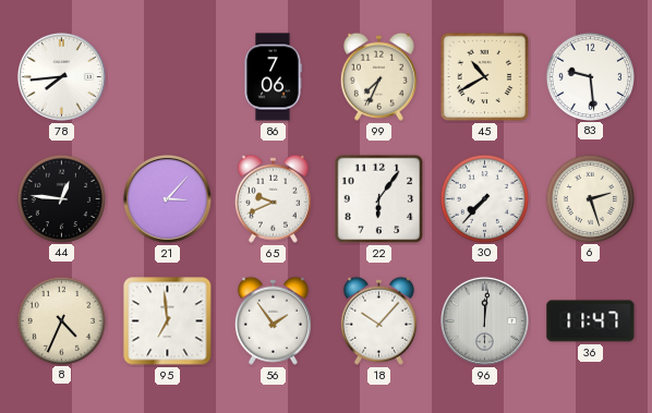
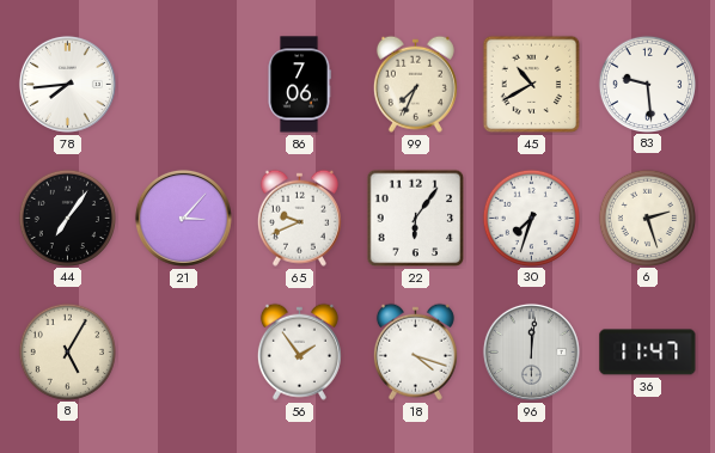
44: 12:46 -> 7:06
30: 7:37 -> 7:33
8: 4:34 -> 5:05
95: 6:59 -> none
18: 10:07 -> 4:18
